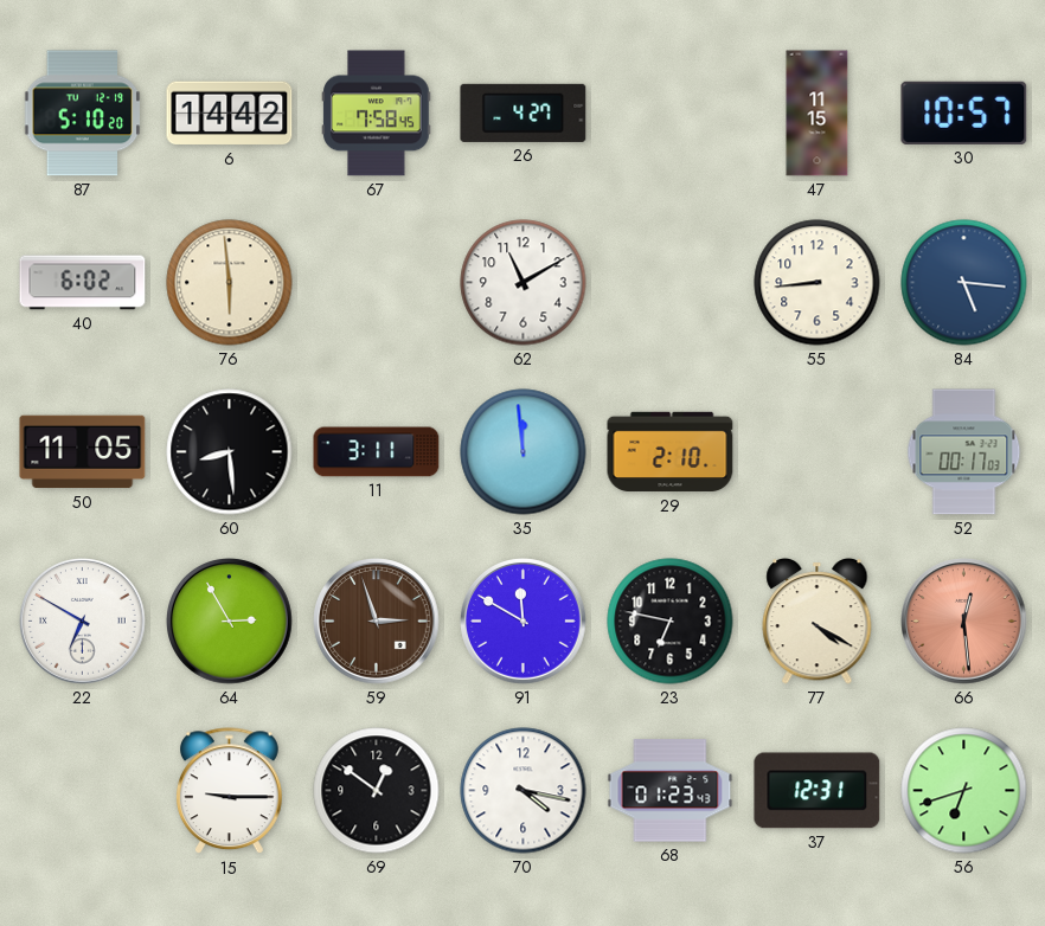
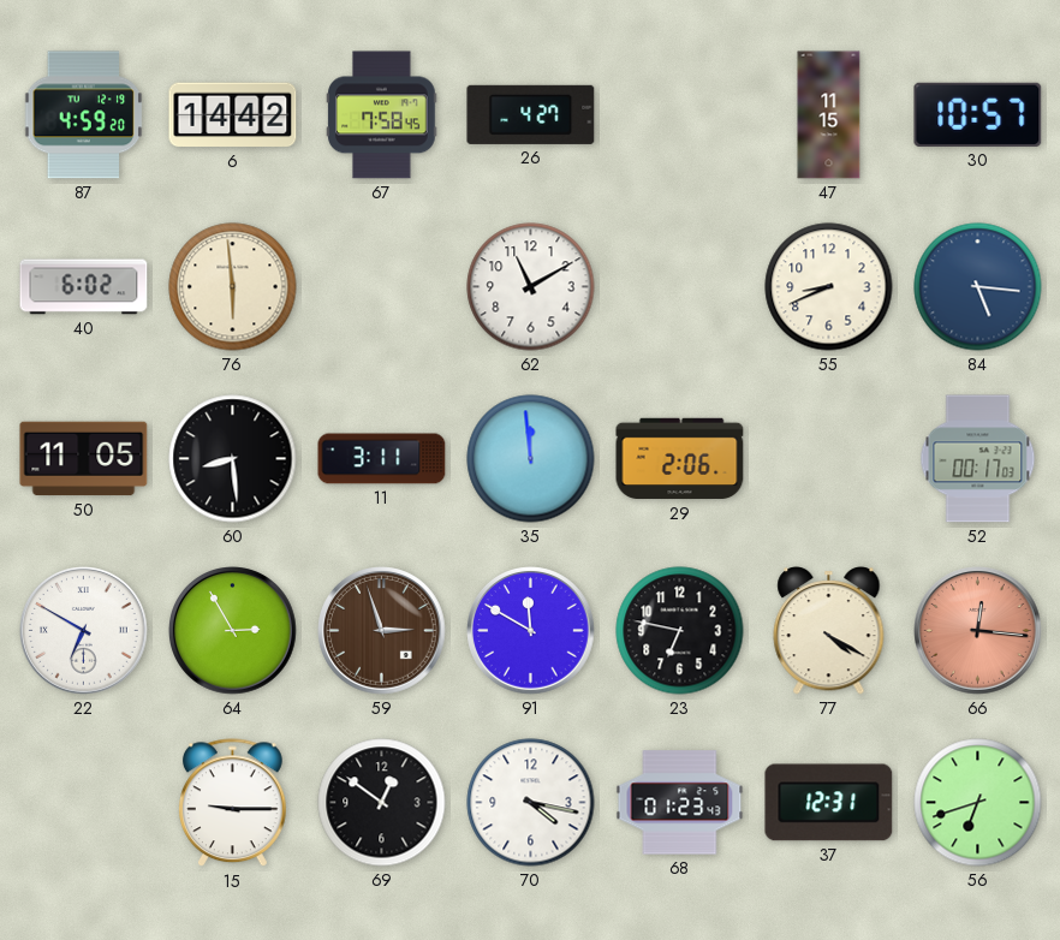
87: 5:10 -> 4:59
55: 8:44 -> 8:41
29: 2:10 -> 2:06
66: 12:29 -> 12:16
